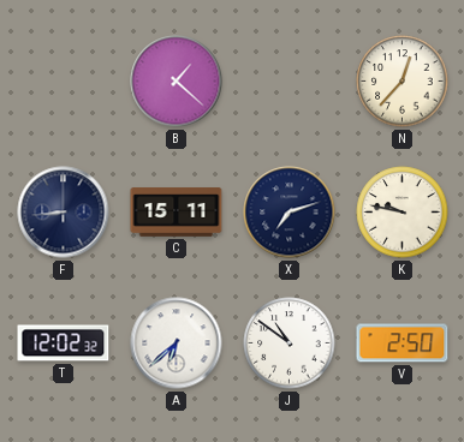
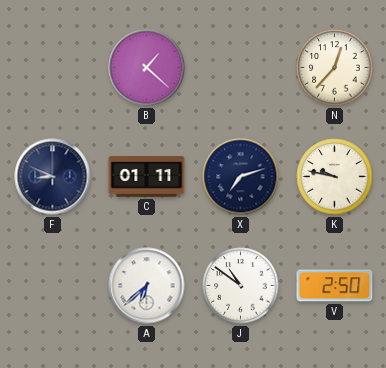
F: 8:44 -> 8:49
C: 15:11 -> 01:11
T: 12:02 -> none
